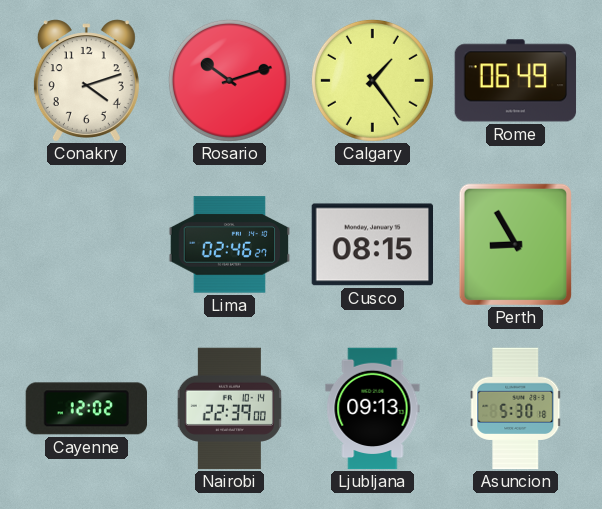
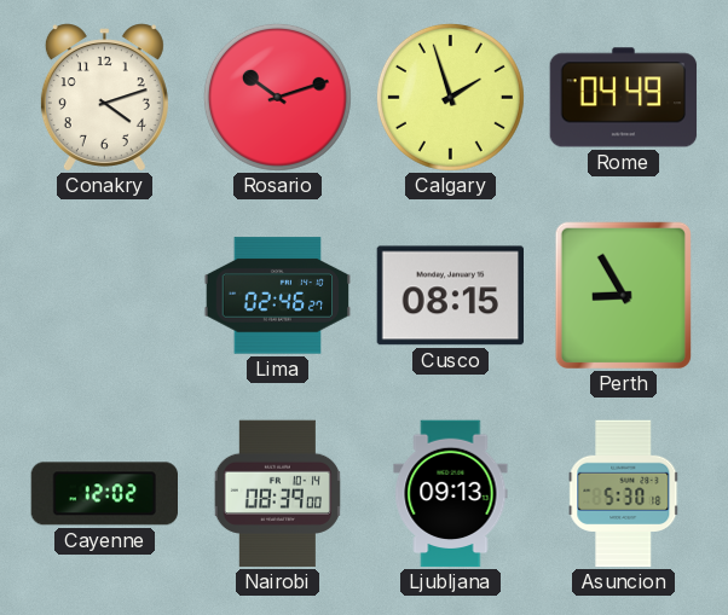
Calgary: 1:24 -> 1:57
Rome: 06:49 -> 04:49
Nairobi: 22:39 -> 08:39
